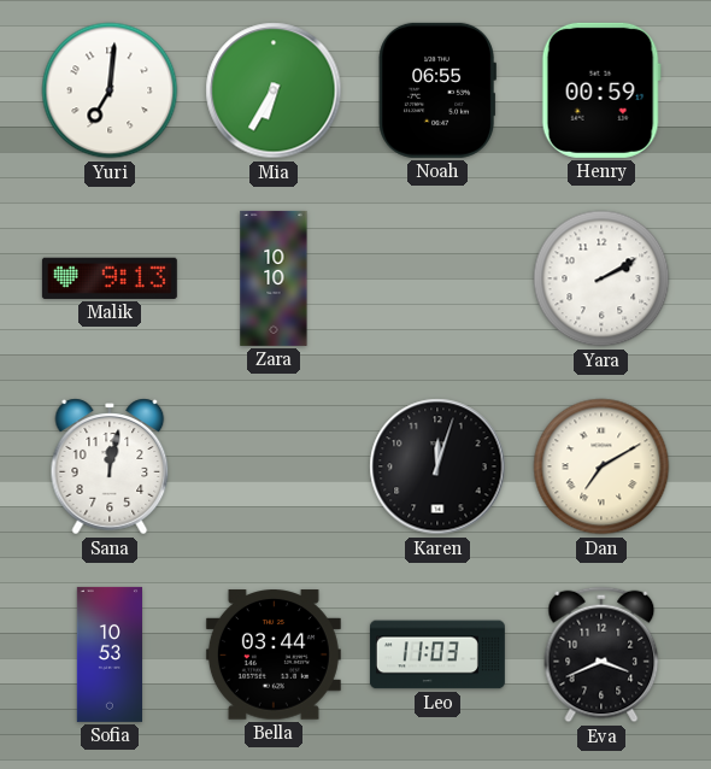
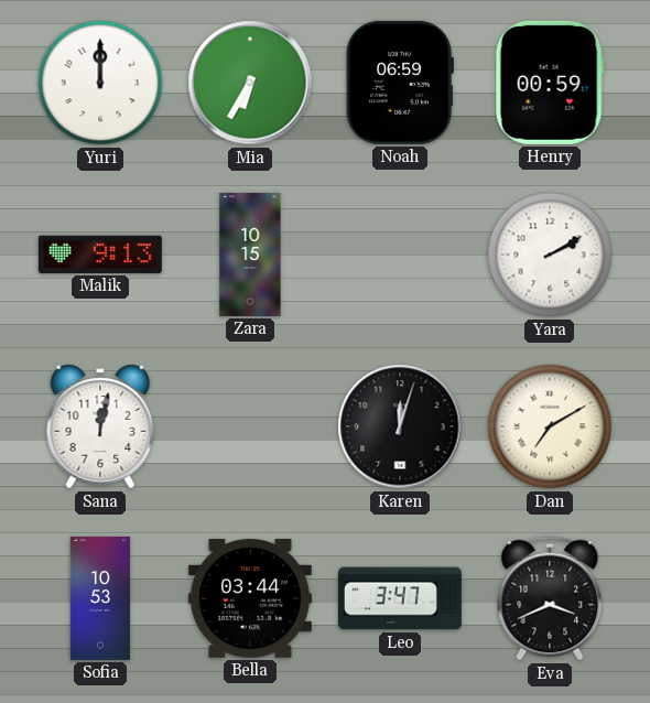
Yuri: 7:01 -> 12:00
Noah: 06:55 -> 06:59
Zara: 10:10 -> 10:15
Leo: 11:03 -> 3:47
